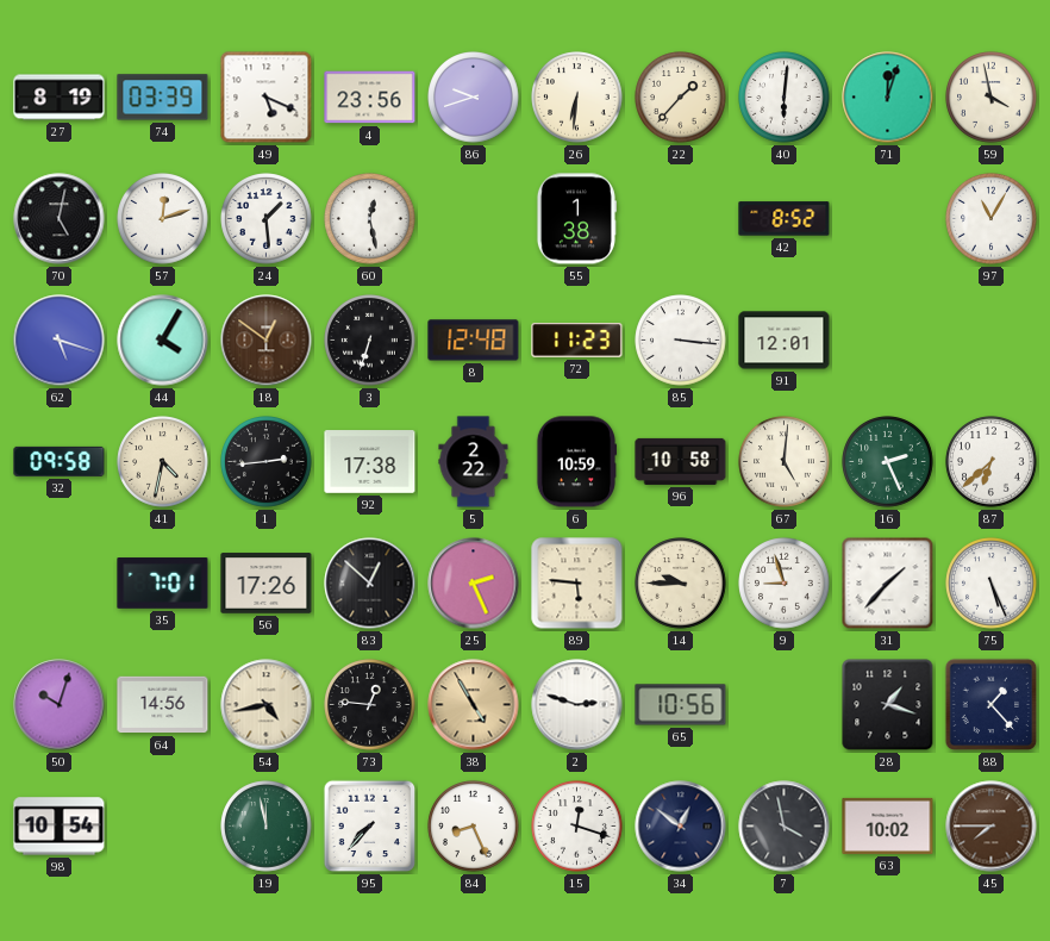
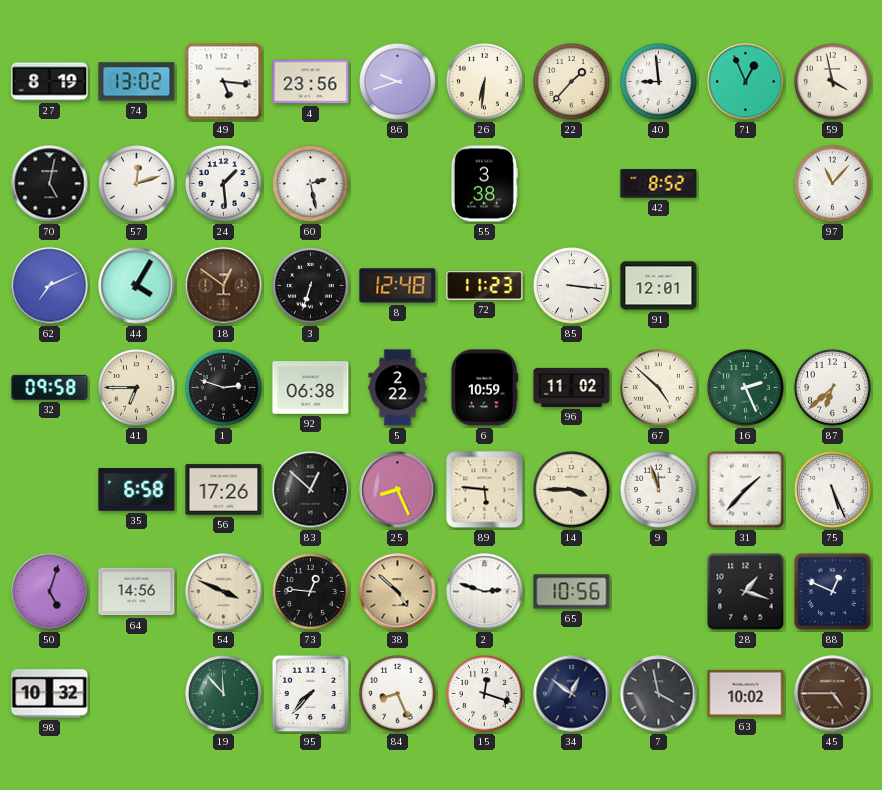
74: 03:39 -> 13:02
49: 5:19 -> 5:16
40: 6:01 -> 8:59
71: 12:03 -> 12:56
60: 12:28 -> 2:28
55: 1:38 -> 3:38
97: 11:05 -> 11:07
62: 5:18 -> 7:11
41: 4:32 -> 6:45
1: 2:44 -> 2:48
92: 17:38 -> 06:38
96: 10:58 -> 11:02
67: 5:01 -> 4:52
35: 7:01 -> 6:58
25: 2:26 -> 8:26
14: 9:45 -> 3:45
9: 8:57 -> 11:57
50: 10:03 -> 5:03
54: 4:43 -> 3:49
38: 4:55 -> 4:52
88: 1:23 -> 12:49
98: 10:54 -> 10:32
19: 11:58 -> 11:53
45: 7:45 -> 4:45
